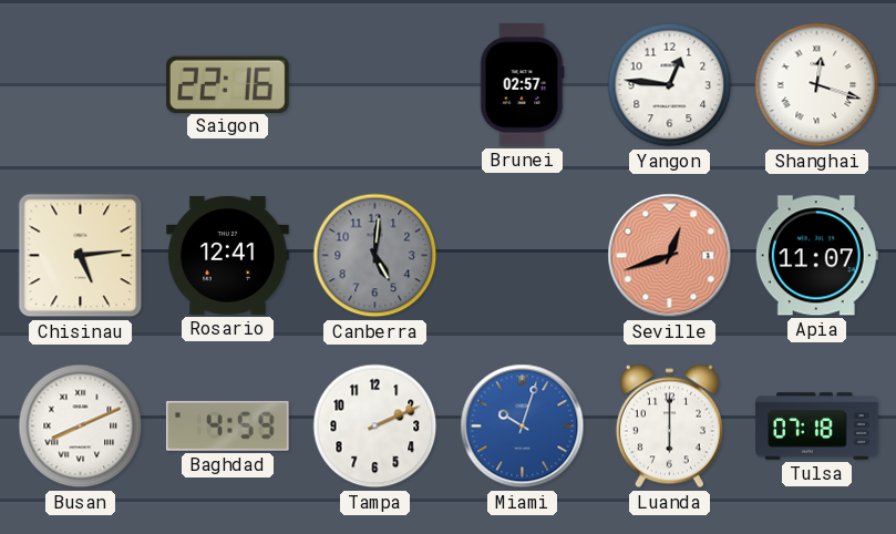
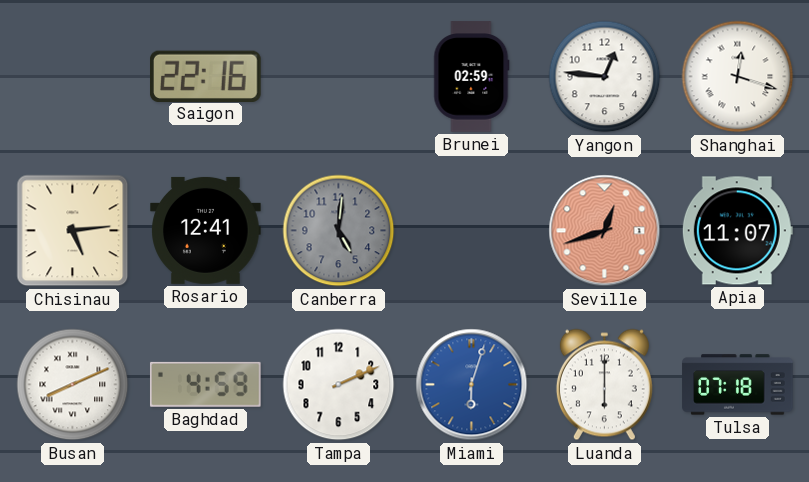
Brunei: 02:57 -> 02:59
Miami: 10:03 -> 6:03
